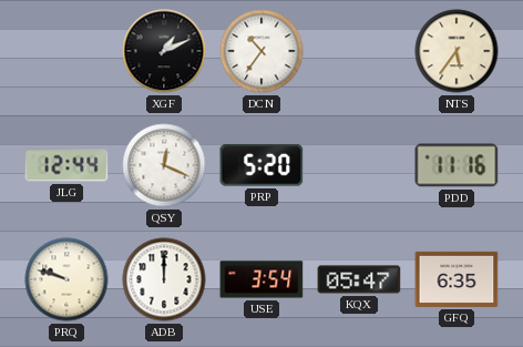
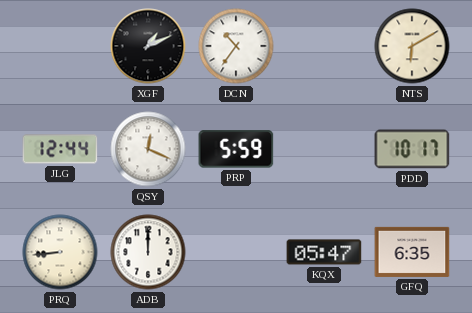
NTS: 5:36 -> 6:10
PRP: 5:20 -> 5:59
PDD: 11:16 -> 10:17
PRQ: 9:48 -> 8:44
USE: 3:54 -> none
